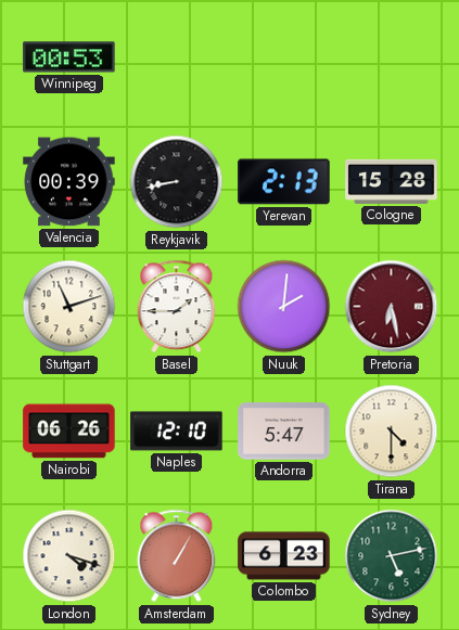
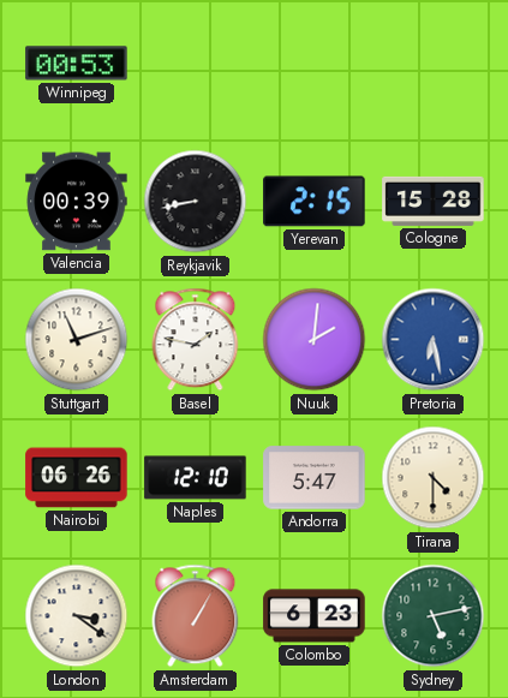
Yerevan: 2:13 -> 2:15
Basel: 1:45 -> 1:47
Pretoria dial: burgundy -> blue
London: 4:18 -> 3:21
